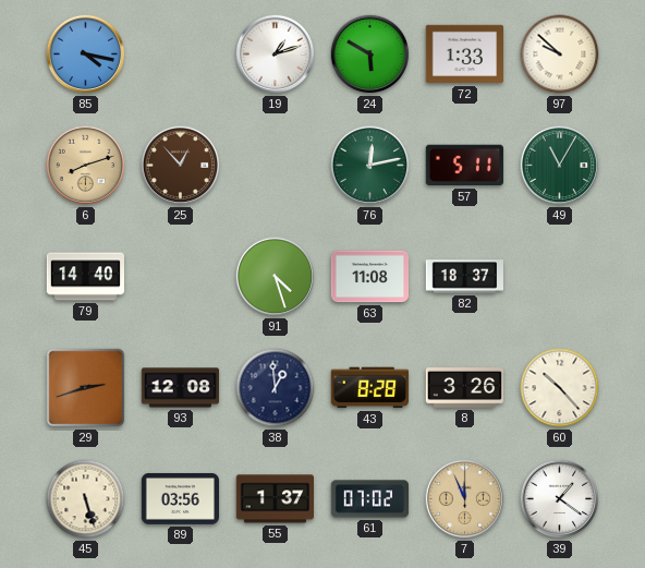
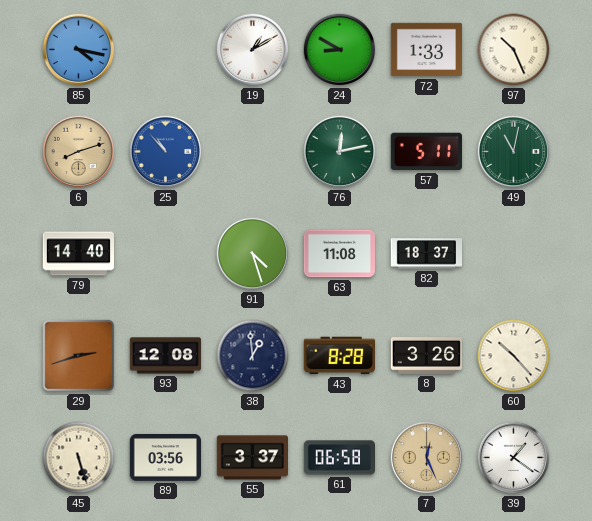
19: 1:12 -> 1:10
24: 5:50 -> 8:50
97: 9:52 -> 10:26
25: 12:53 -> 10:53
25 dial: brown -> blue
49: 11:05 -> 11:02
55: 1:37 -> 3:37
61: 07:02 -> 06:58
7: 11:56 -> 12:26
